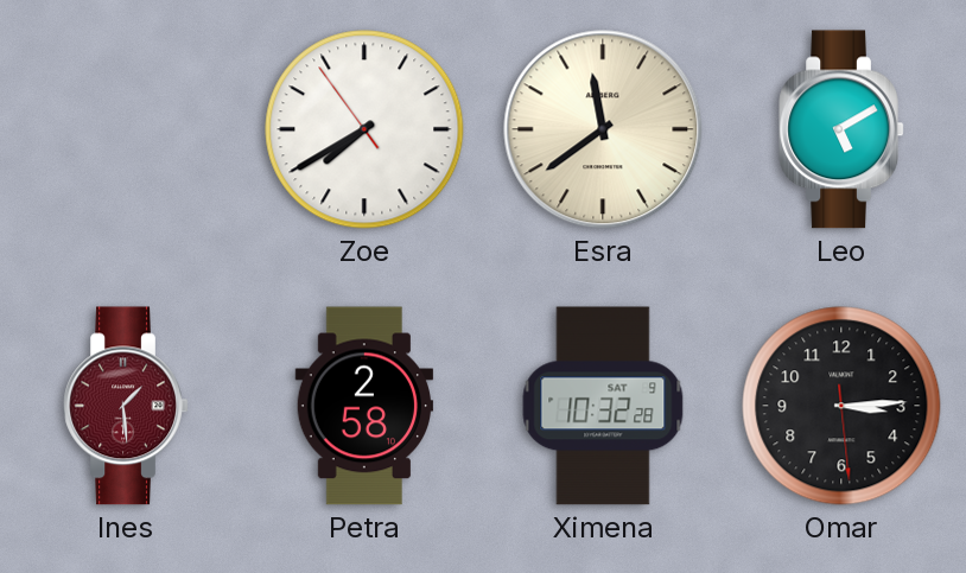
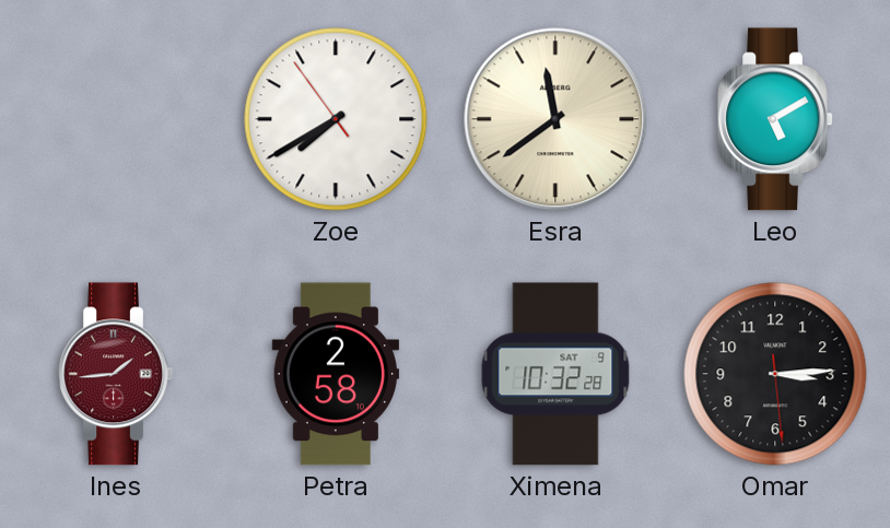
Ines: 1:29 -> 1:44
